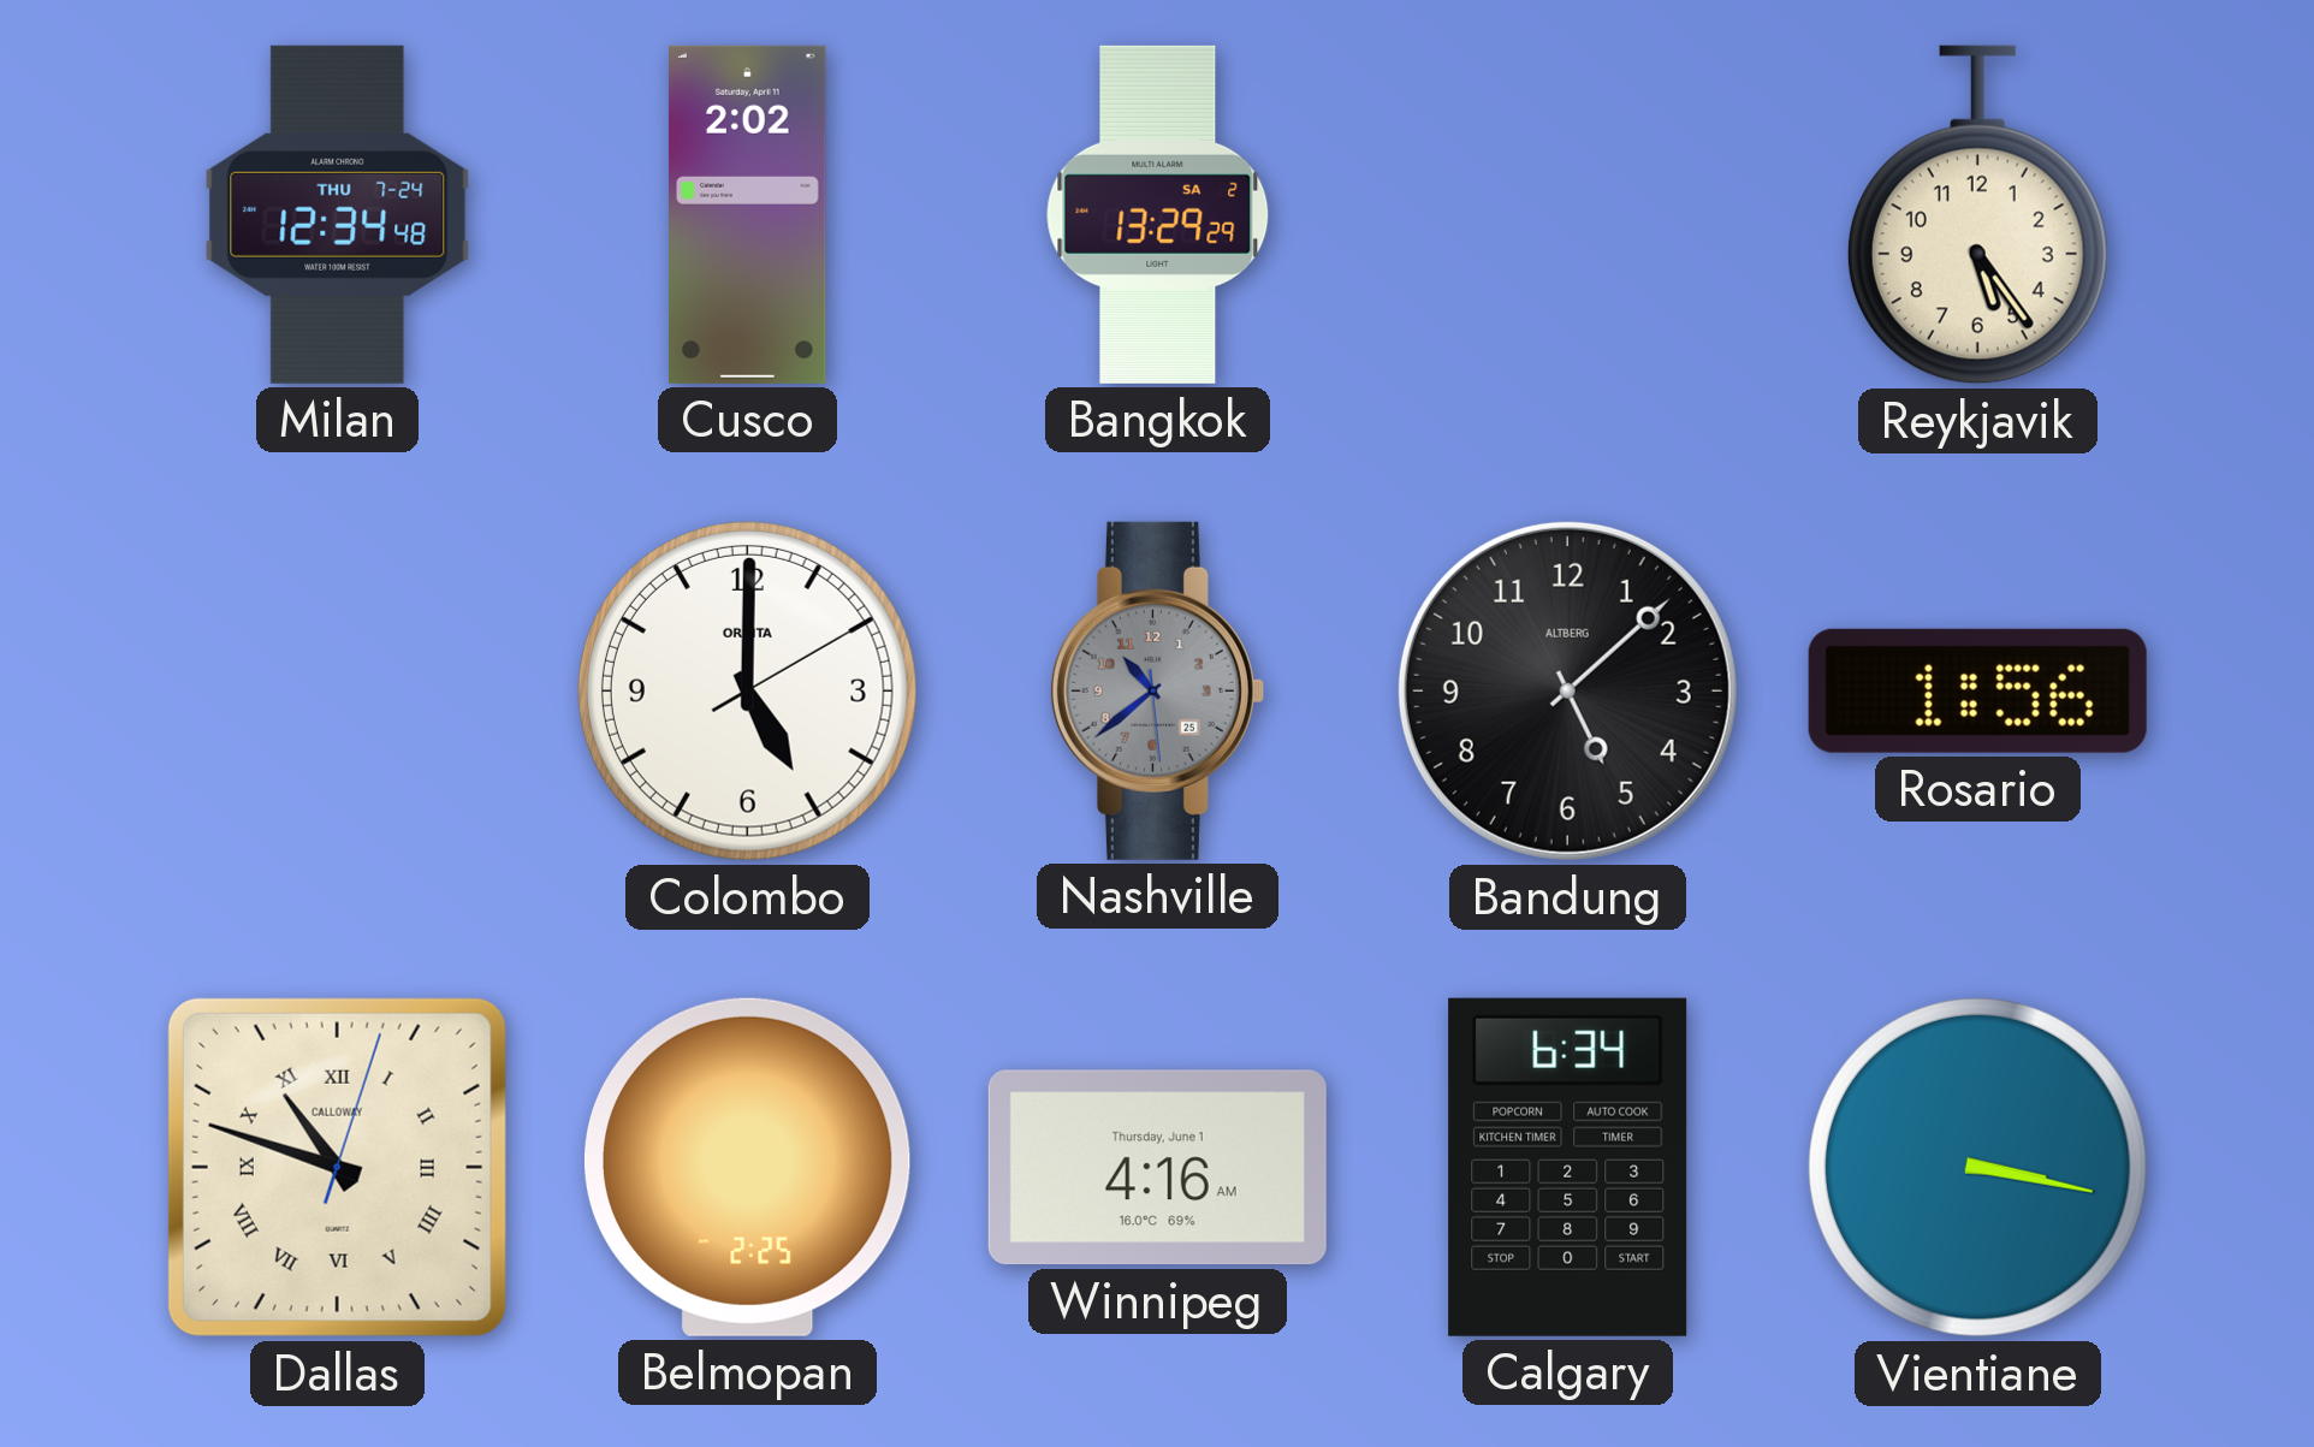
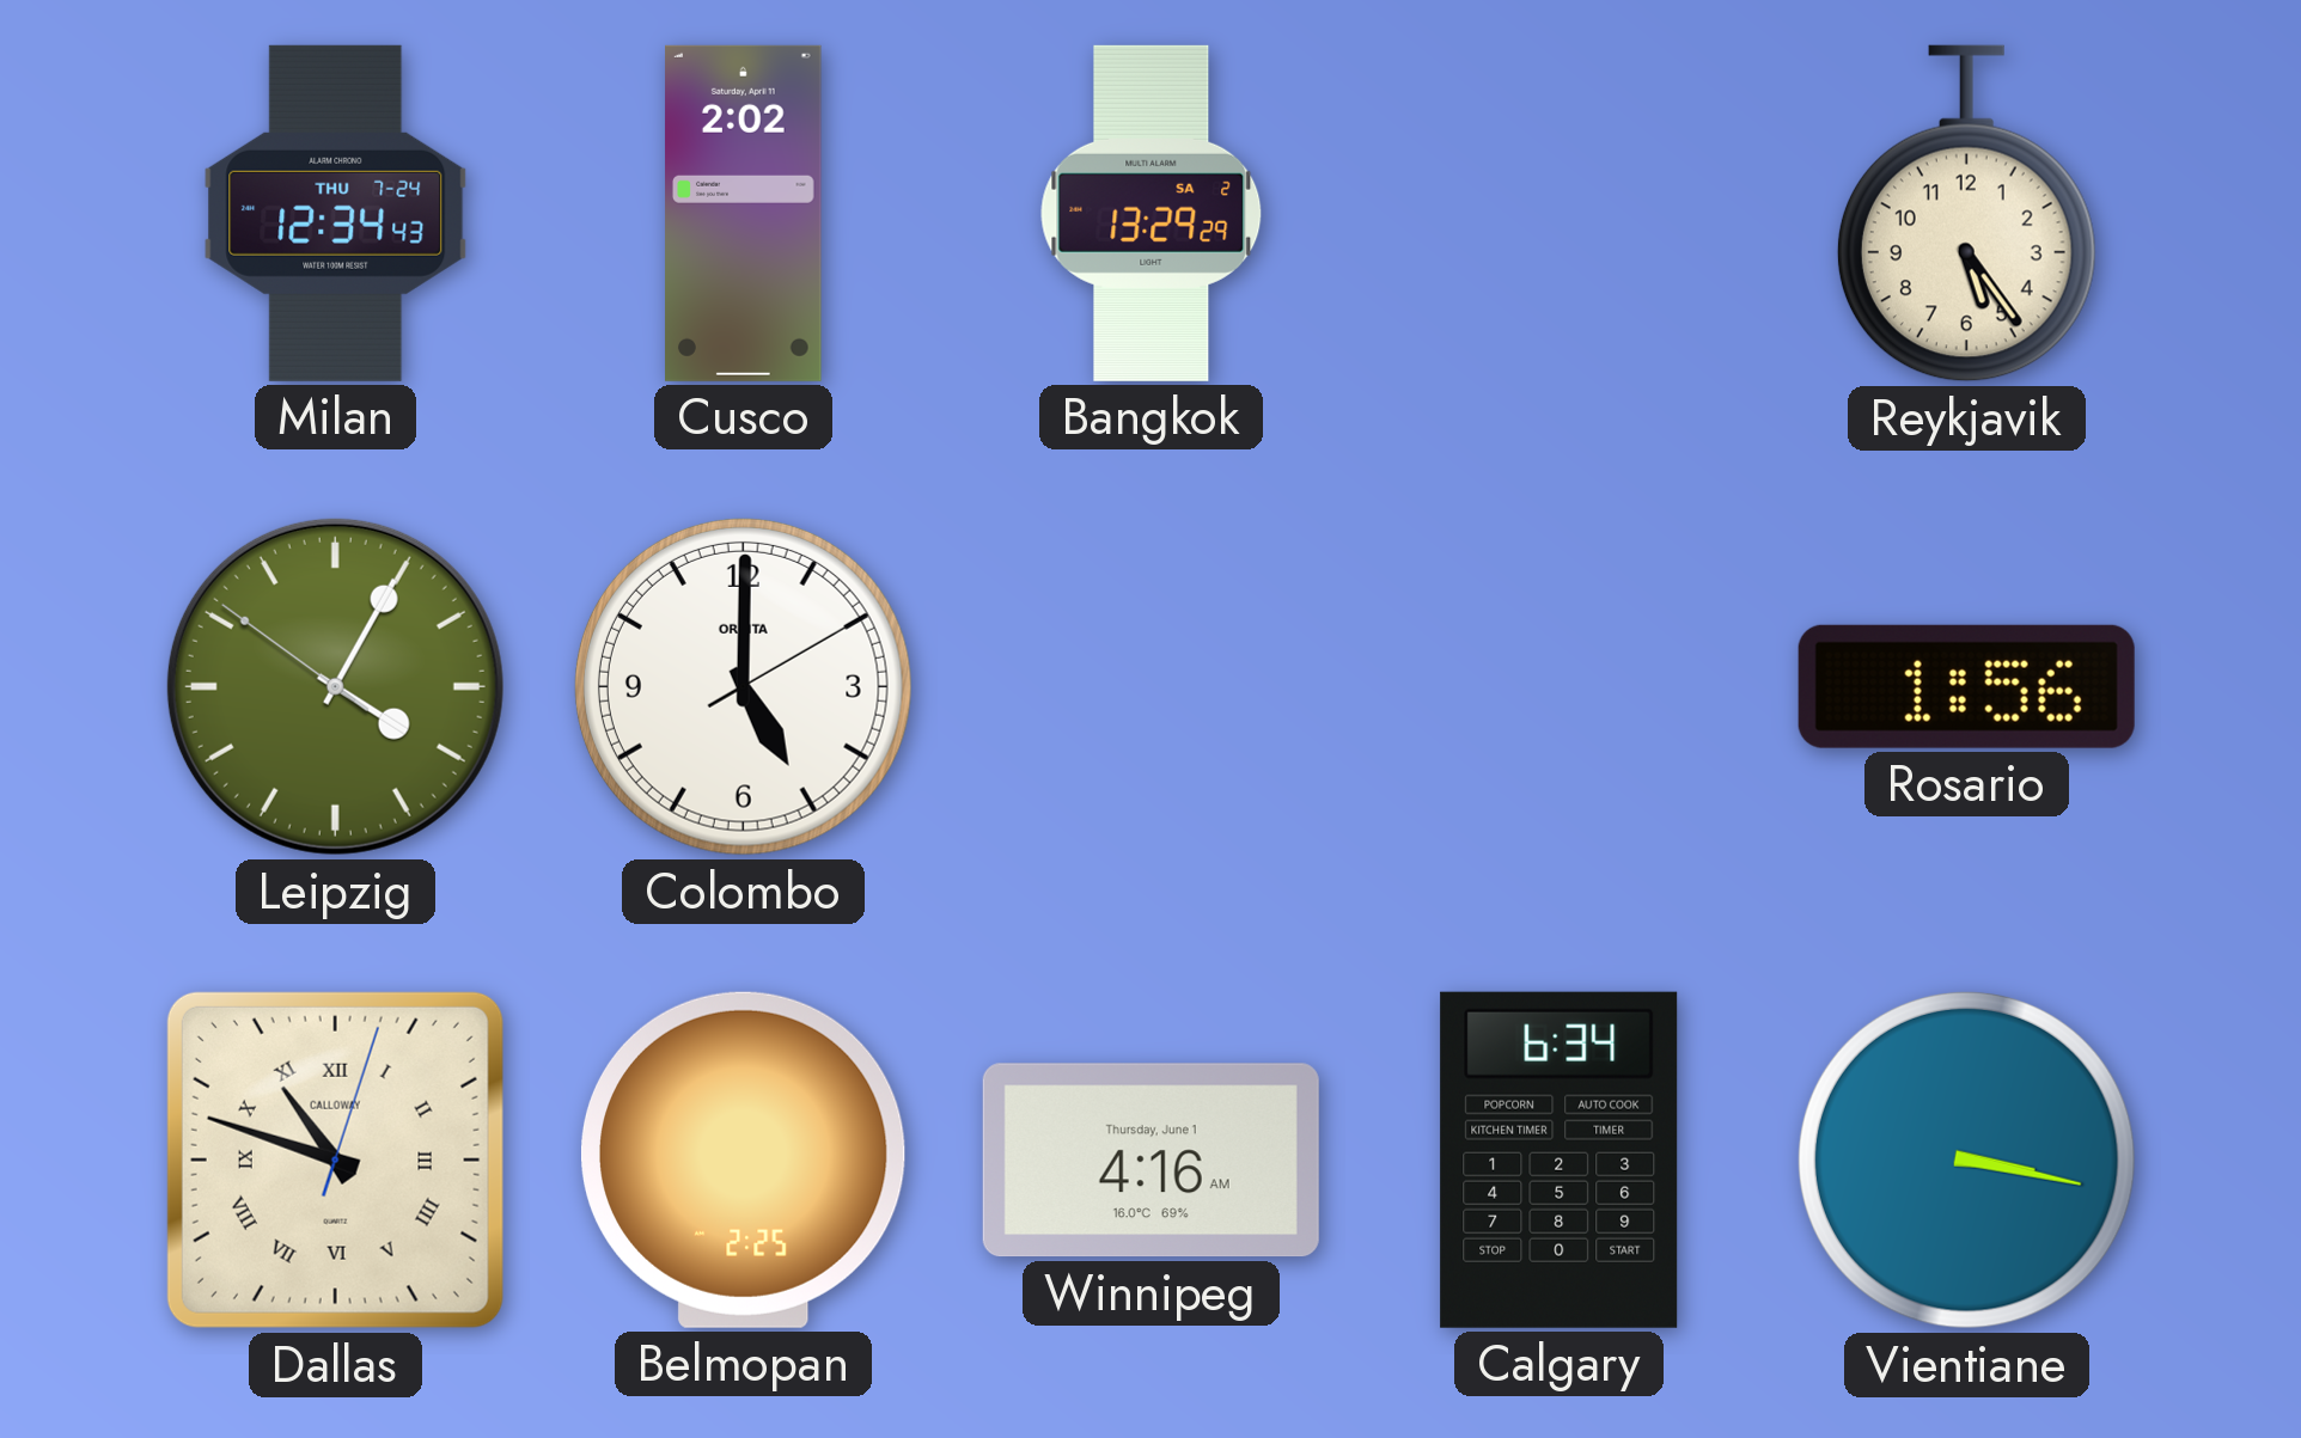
Milan: 12:34:48 -> 12:34:43
Leipzig: none -> 4:04
Nashville: 10:38 -> none
Bandung: 5:08 -> none
